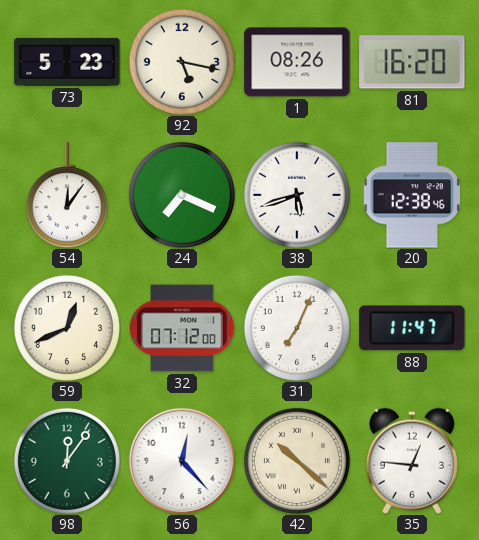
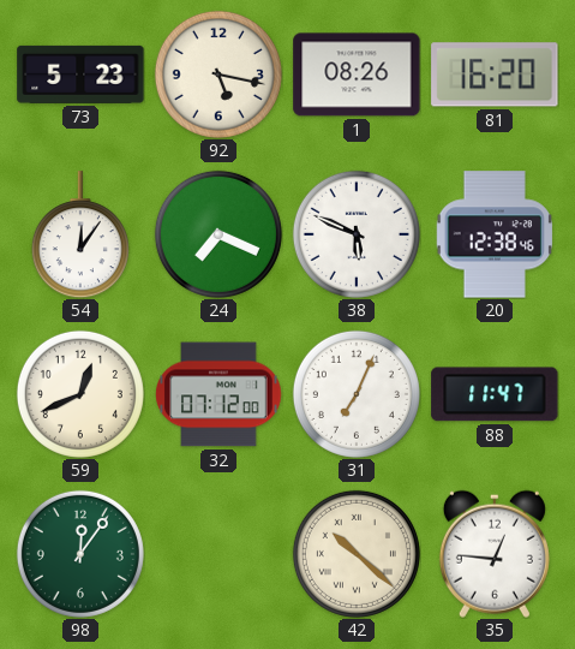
38: 5:42 -> 5:49
56: 12:23 -> none
